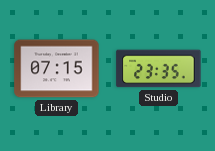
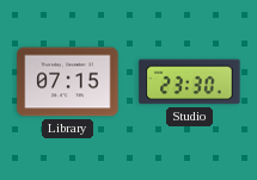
Studio: 23:35 -> 23:30
